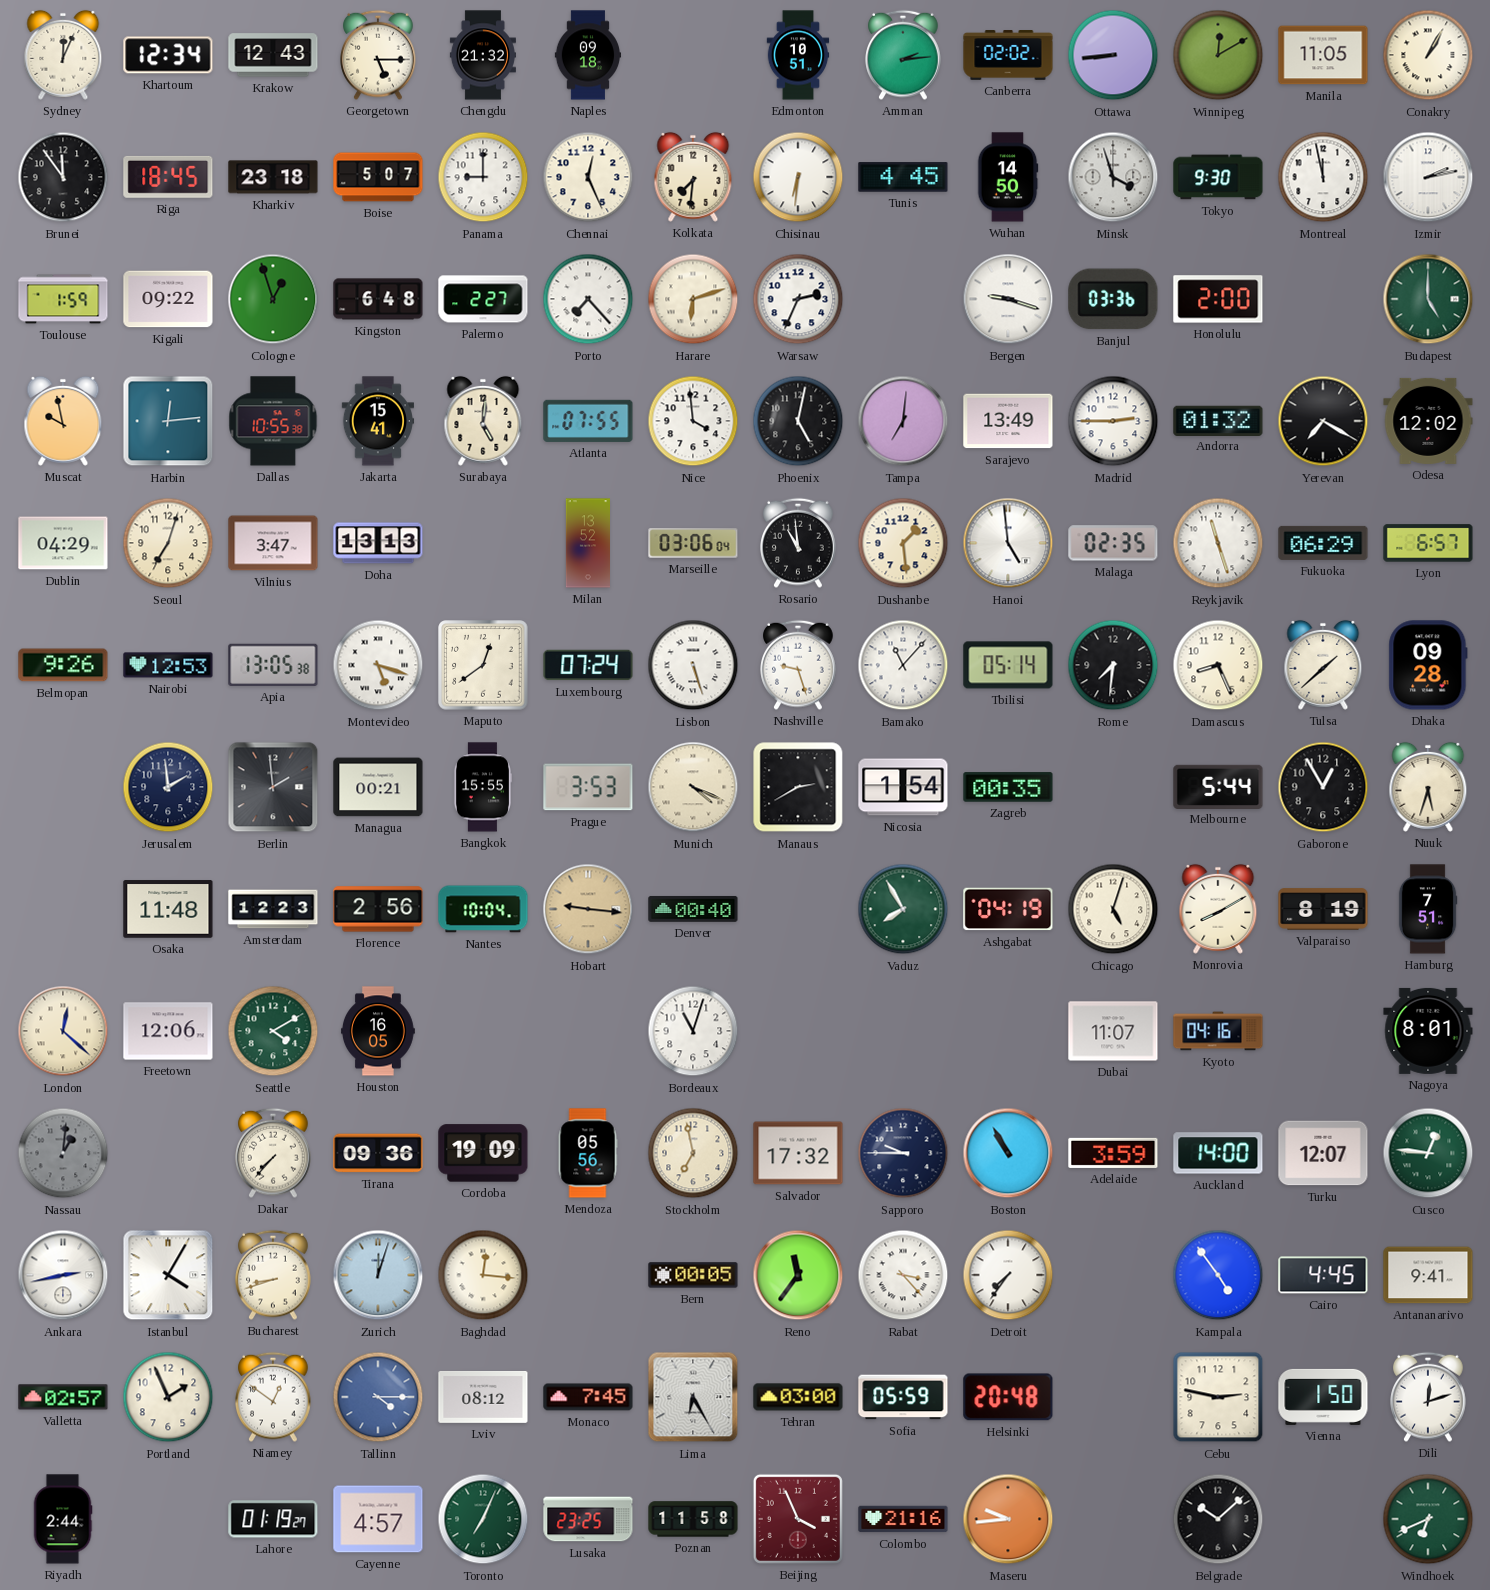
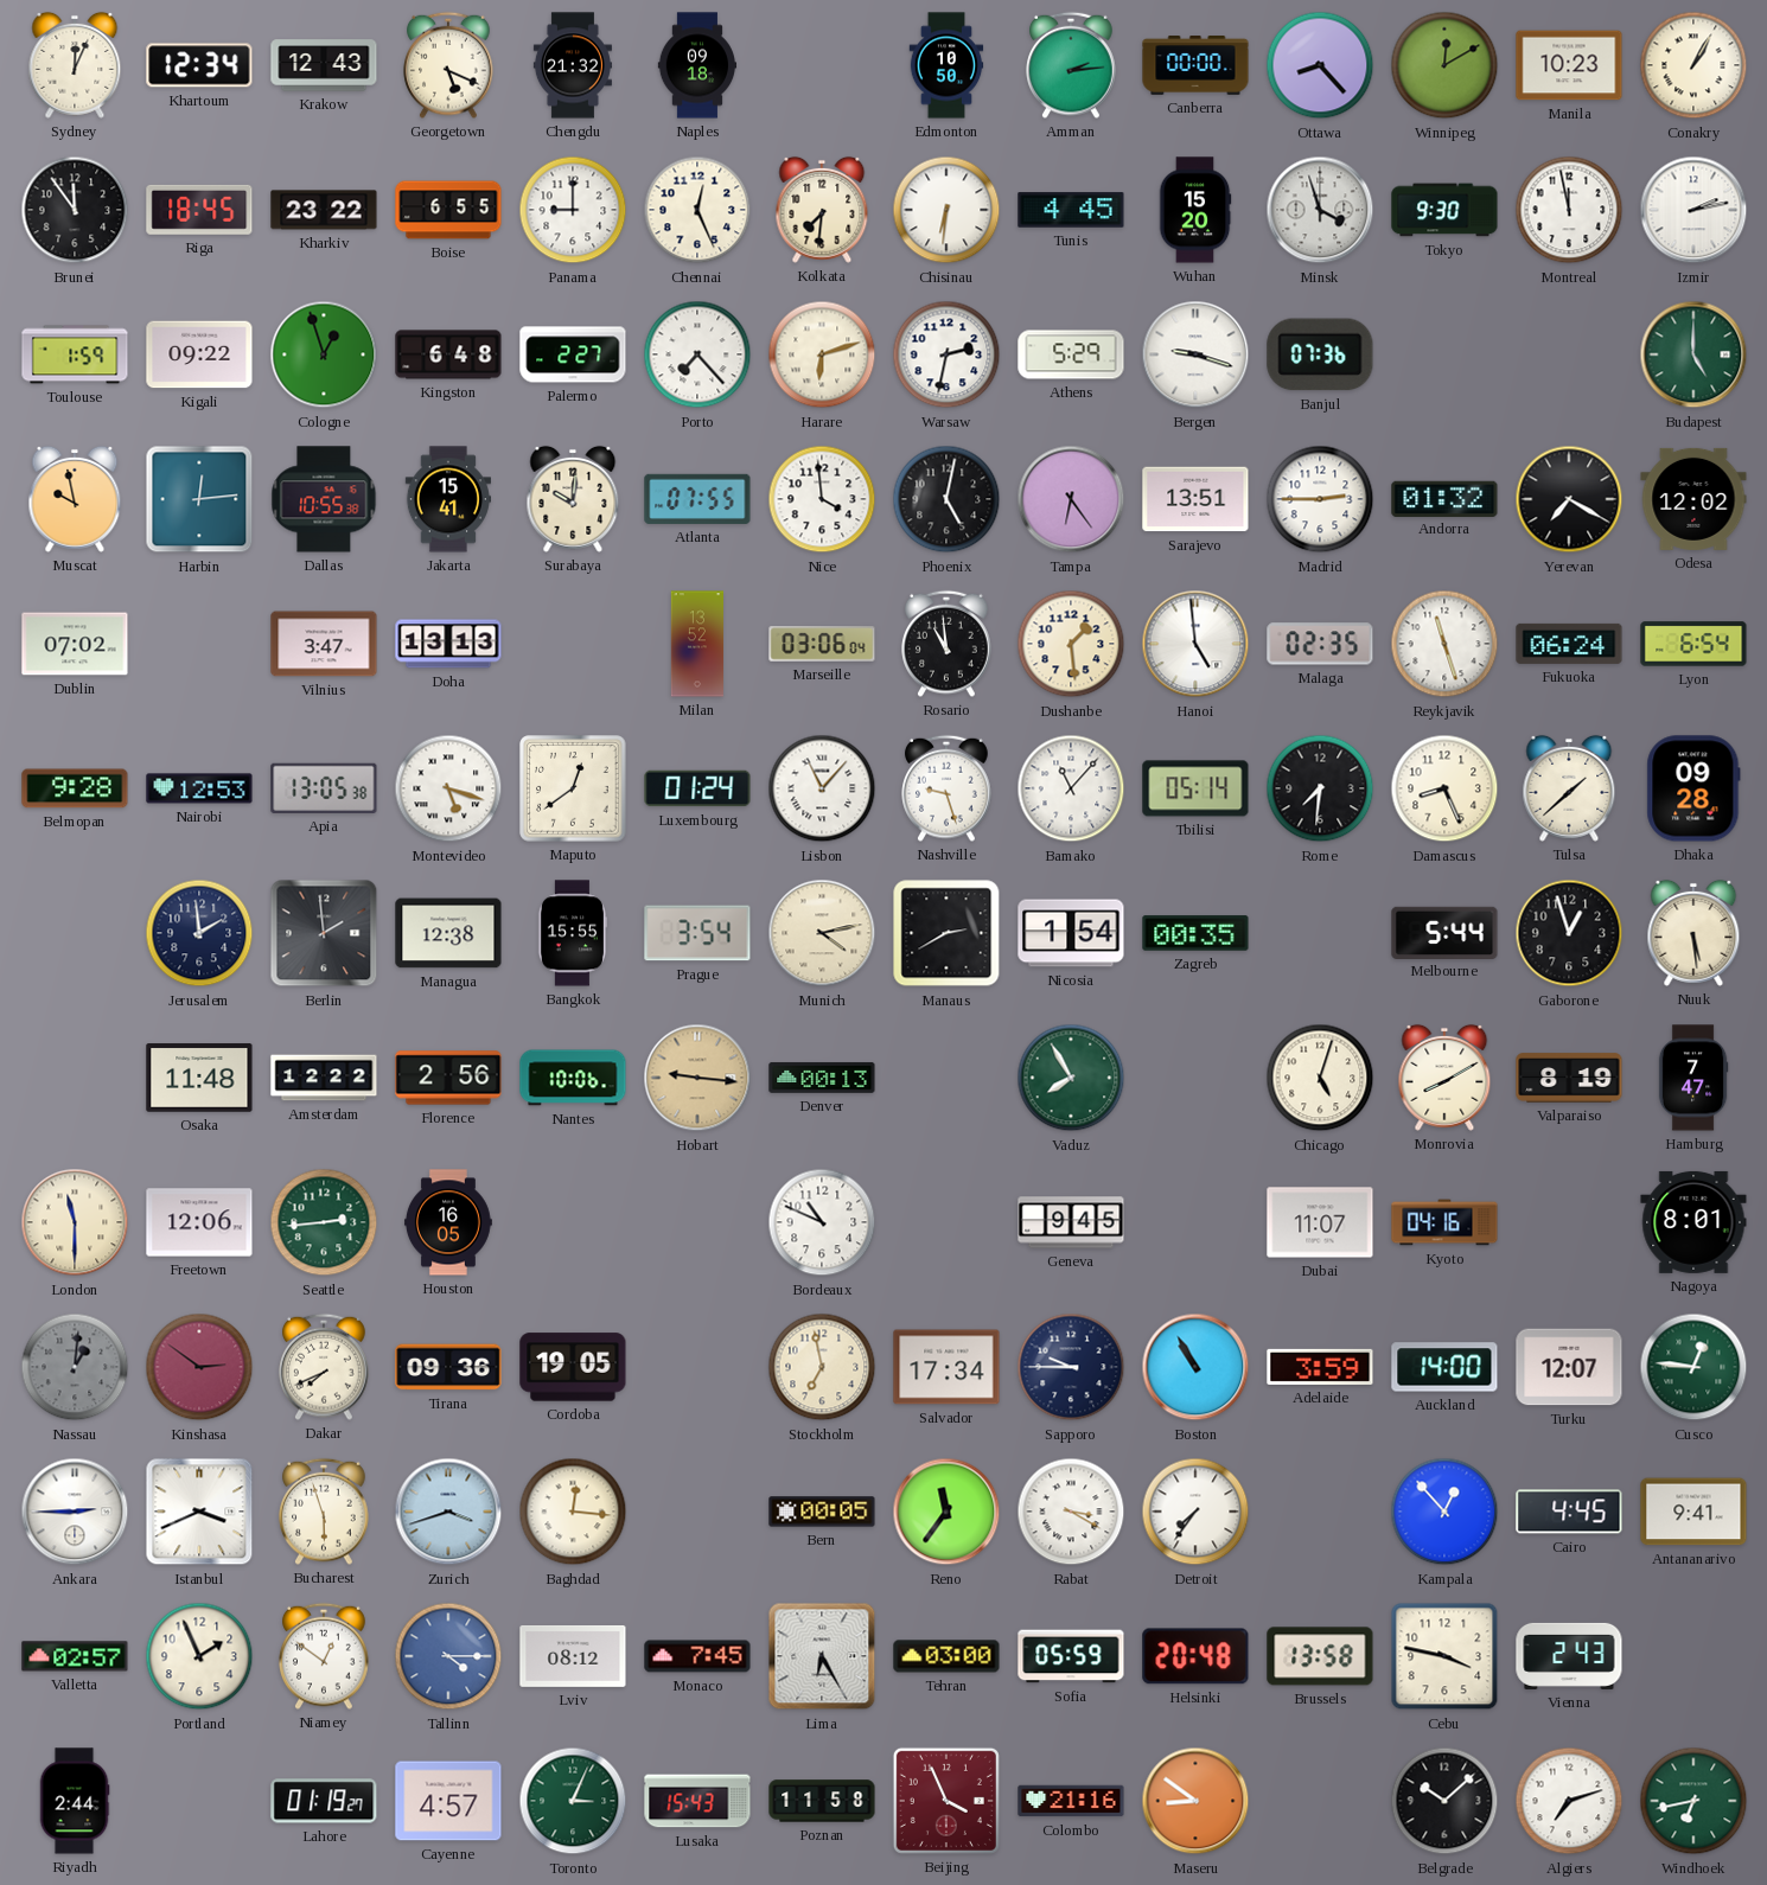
Georgetown: 5:15 -> 5:19
Edmonton: 10:51 -> 10:50
Canberra: 02:02 -> 00:00
Ottawa: 8:44 -> 8:23
Manila: 11:05 -> 10:23
Kharkiv: 23:18 -> 23:22
Boise: 5:07 -> 6:55
Wuhan: 14:50 -> 15:20
Warsaw: 2:34 -> 2:32
Athens: none -> 5:29
Banjul: 03:36 -> 07:36
Honolulu: 2:00 -> none
Surabaya: 5:01 -> 10:01
Tampa: 7:01 -> 6:24
Sarajevo: 13:49 -> 13:51
Dublin: 04:29 -> 07:02
Seoul: 7:03 -> none
Fukuoka: 06:29 -> 06:24
Lyon: 6:57 -> 6:54
Belmopan: 9:26 -> 9:28
Luxembourg: 07:24 -> 01:24
Lisbon: 5:27 -> 11:07
Managua: 00:21 -> 12:38
Prague: 3:53 -> 3:54
Munich: 4:19 -> 4:13
Gaborone: 12:55 -> 12:57
Nuuk: 5:33 -> 5:29
Amsterdam: 12:23 -> 12:22
Nantes: 10:04 -> 10:06
Denver: 00:40 -> 00:13
Ashgabat: 04:19 -> none
Hamburg: 7:51 -> 7:47
London: 12:22 -> 11:30
Seattle: 4:10 -> 2:44
Bordeaux: 11:03 -> 10:49
Geneva: none -> 9:45
Kinshasa: none -> 2:51
Dakar: 7:37 -> 7:41
Cordoba: 19:09 -> 19:05
Mendoza: 05:56 -> none
Salvador: 17:32 -> 17:34
Ankara: 2:43 -> 2:45
Istanbul: 4:05 -> 3:41
Bucharest: 8:42 -> 5:57
Zurich: 12:03 -> 3:42
Rabat: 3:23 -> 3:20
Kampala: 4:54 -> 12:53
Brussels: none -> 13:58
Cebu: 2:47 -> 3:47
Vienna: 1:50 -> 2:43
Dili: 12:12 -> none
Toronto: 7:04 -> 3:04
Lusaka: 23:25 -> 15:43
Maseru: 9:44 -> 8:51
Algiers: none -> 7:12
Windhoek: 6:41 -> 6:43
